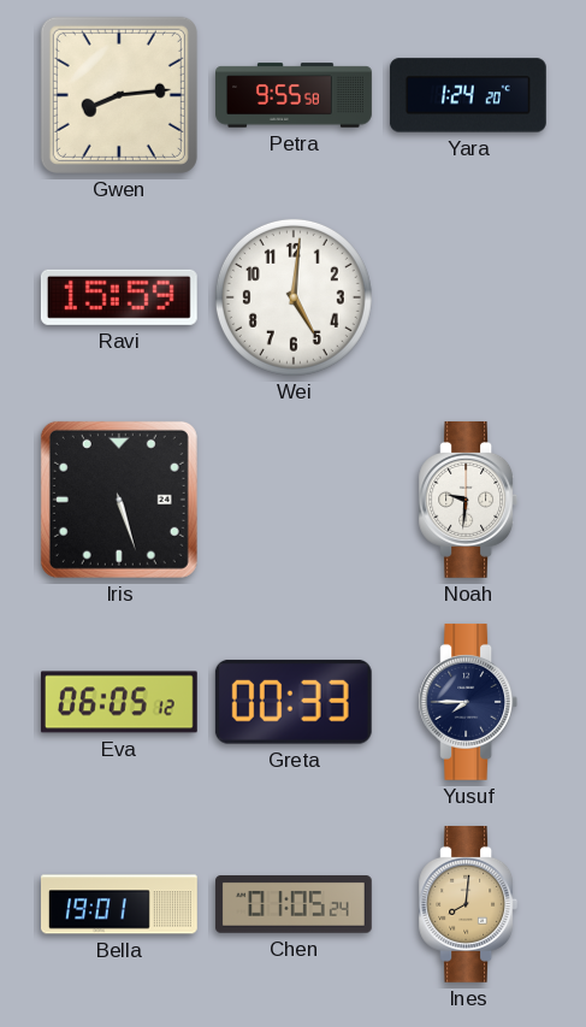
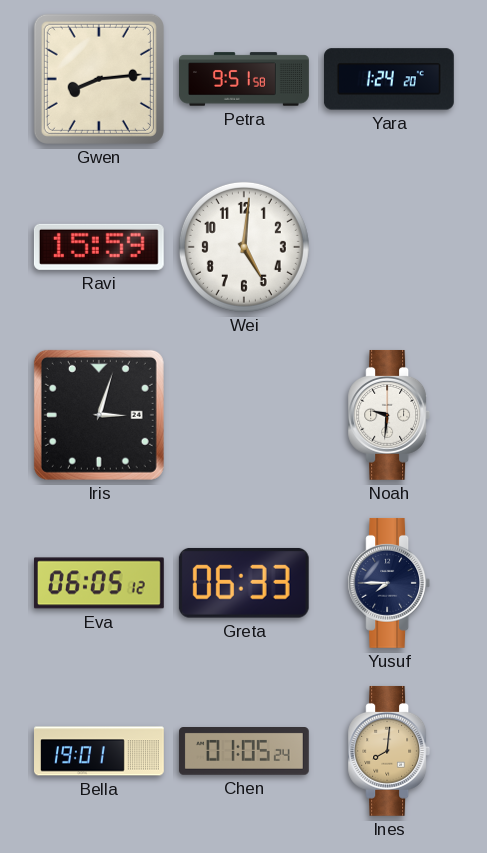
Petra: 9:55 -> 9:51
Iris: 5:27 -> 3:03
Greta: 00:33 -> 06:33
